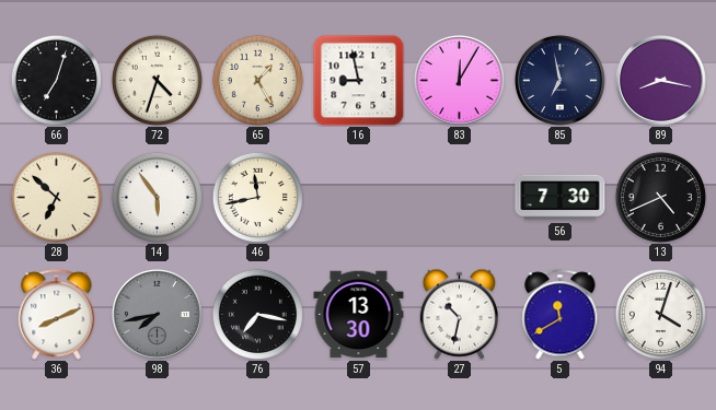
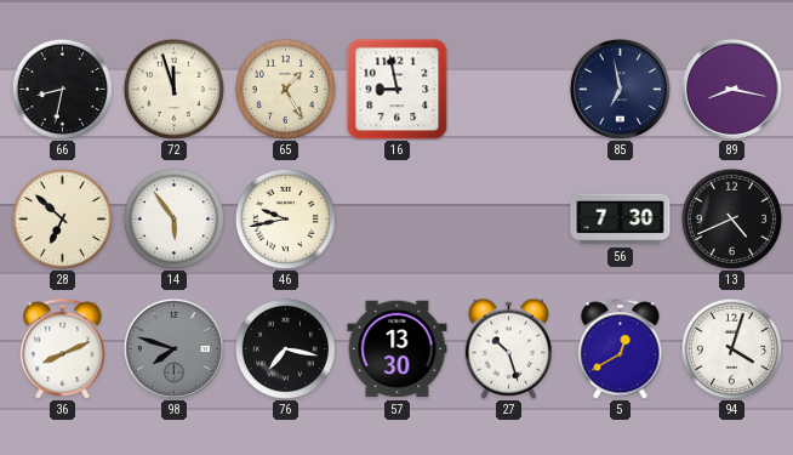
66: 7:03 -> 8:32
72: 4:33 -> 11:57
83: 12:05 -> none
46: 11:43 -> 9:43
98: 7:43 -> 7:48
27: 10:32 -> 10:27
5: 11:40 -> 12:40
